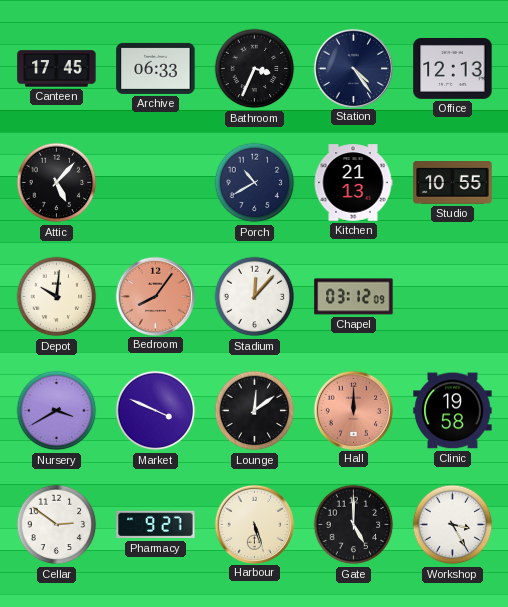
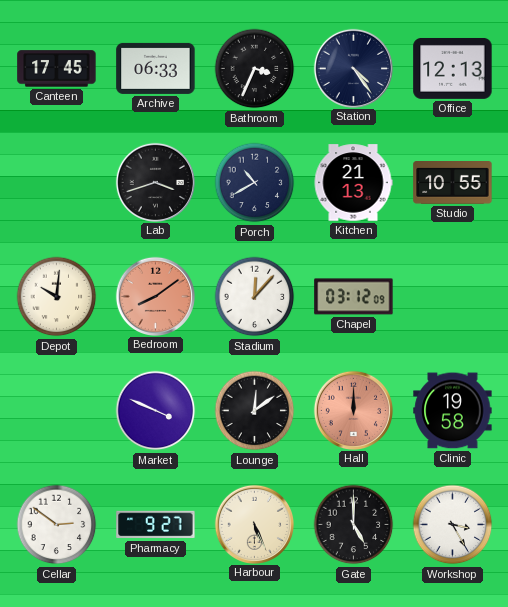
Attic: 5:07 -> none
Lab: none -> 3:42
Bedroom: 8:06 -> 8:09
Nursery: 3:40 -> none
Harbour: 5:27 -> 5:26
